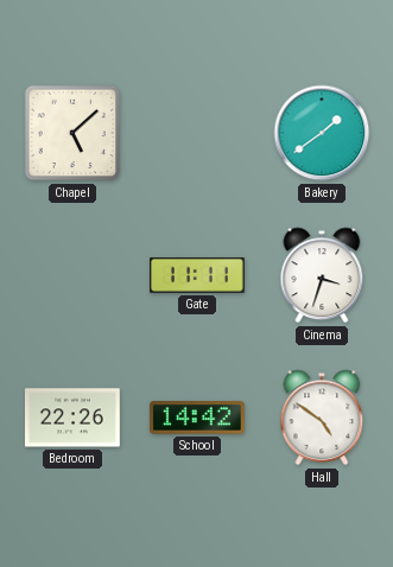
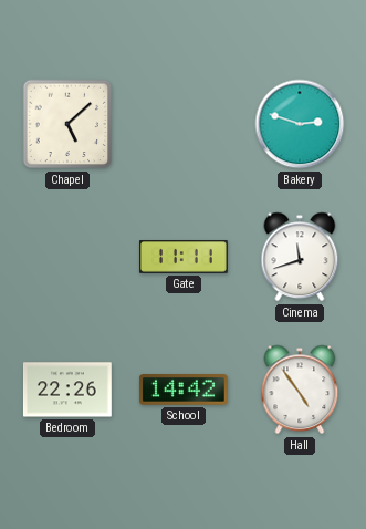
Bakery: 1:39 -> 2:48
Cinema: 3:33 -> 11:42
Hall: 4:51 -> 4:54
